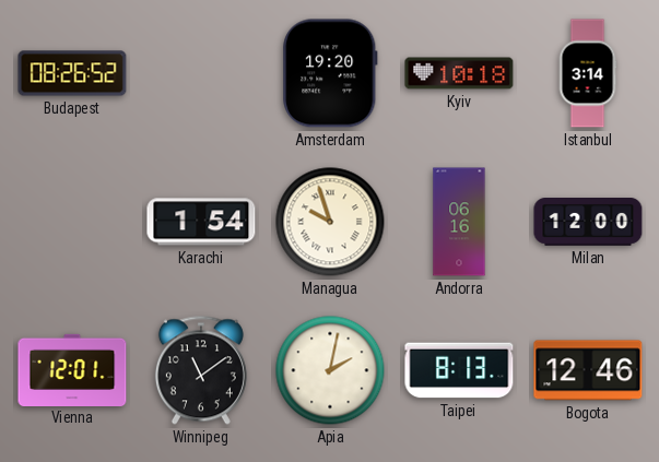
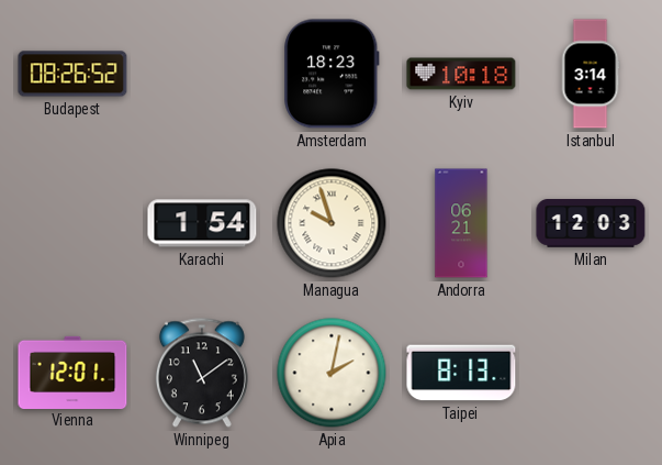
Amsterdam: 19:20 -> 18:23
Andorra: 06:16 -> 06:21
Milan: 12:00 -> 12:03
Bogota: 12:46 -> none
